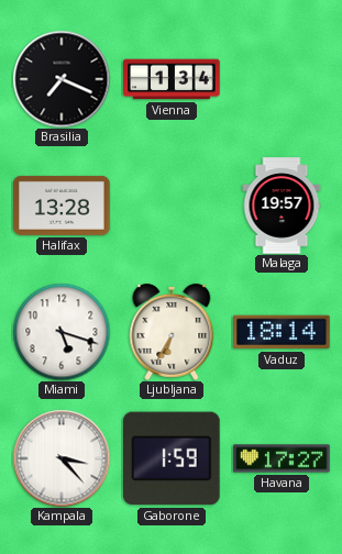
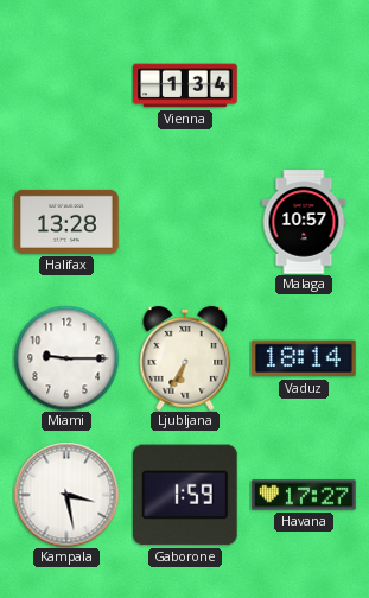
Brasilia: 7:19 -> none
Malaga: 19:57 -> 10:57
Miami: 5:18 -> 9:15
Kampala: 3:23 -> 3:28
